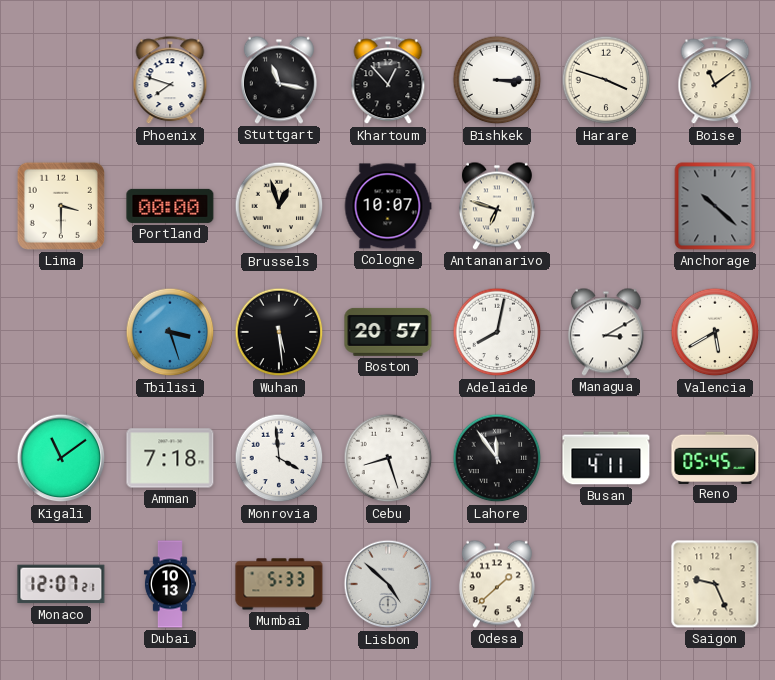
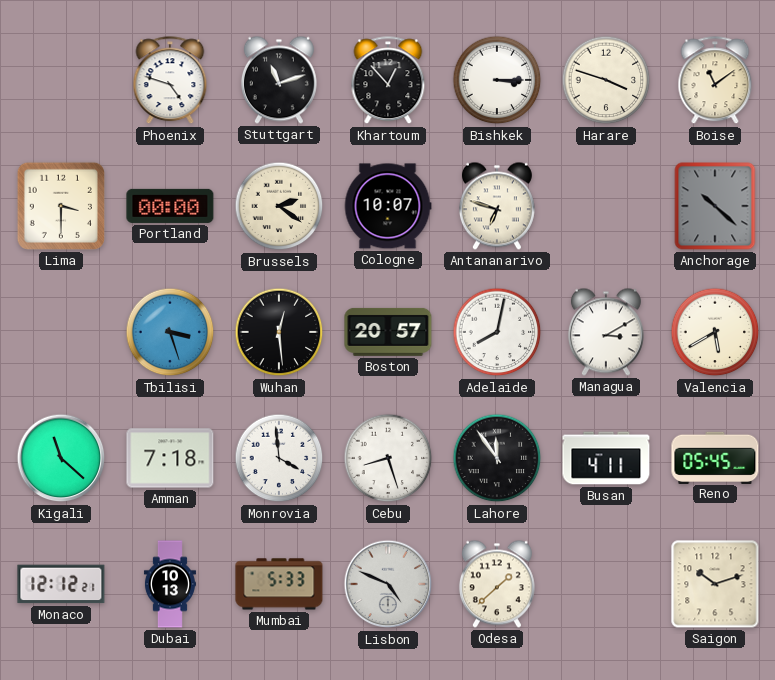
Phoenix: 7:48 -> 4:48
Stuttgart: 11:17 -> 11:12
Brussels: 12:57 -> 2:21
Wuhan: 5:29 -> 12:29
Kigali: 11:09 -> 11:22
Monaco: 12:07 -> 12:12
Lisbon: 4:52 -> 4:49
Saigon: 9:26 -> 10:12
